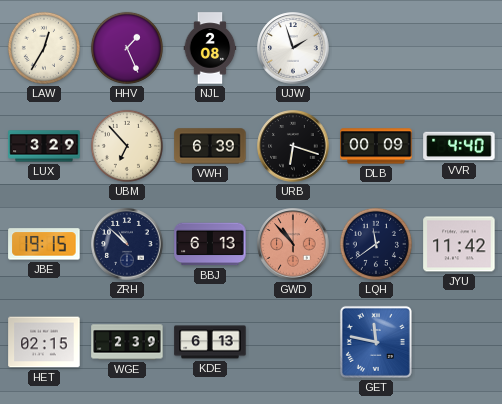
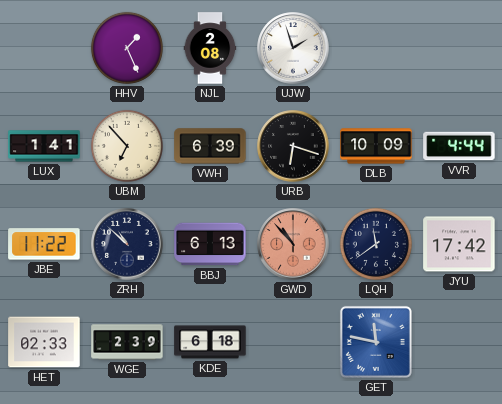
LAW: 12:35 -> none
LUX: 3:29 -> 1:41
DLB: 00:09 -> 10:09
VVR: 4:40 -> 4:44
JBE: 19:15 -> 11:22
JYU: 11:42 -> 17:42
HET: 02:15 -> 02:33
KDE: 6:13 -> 6:18
